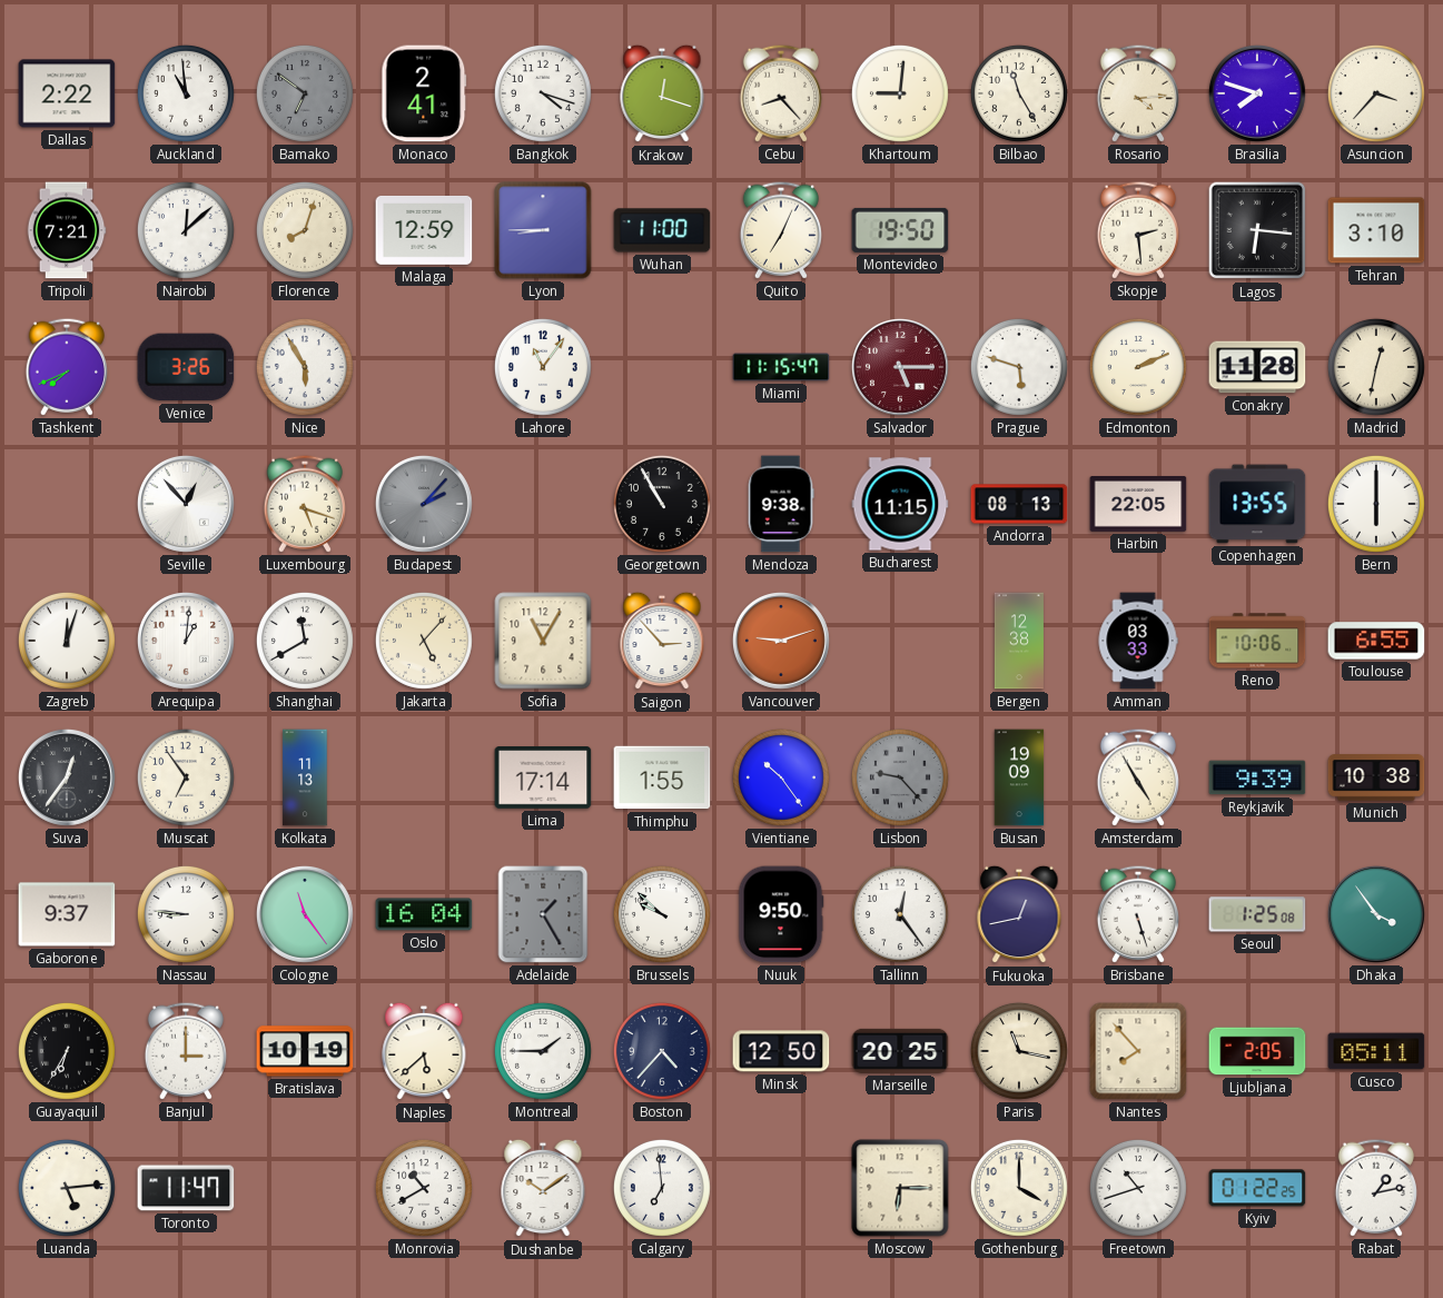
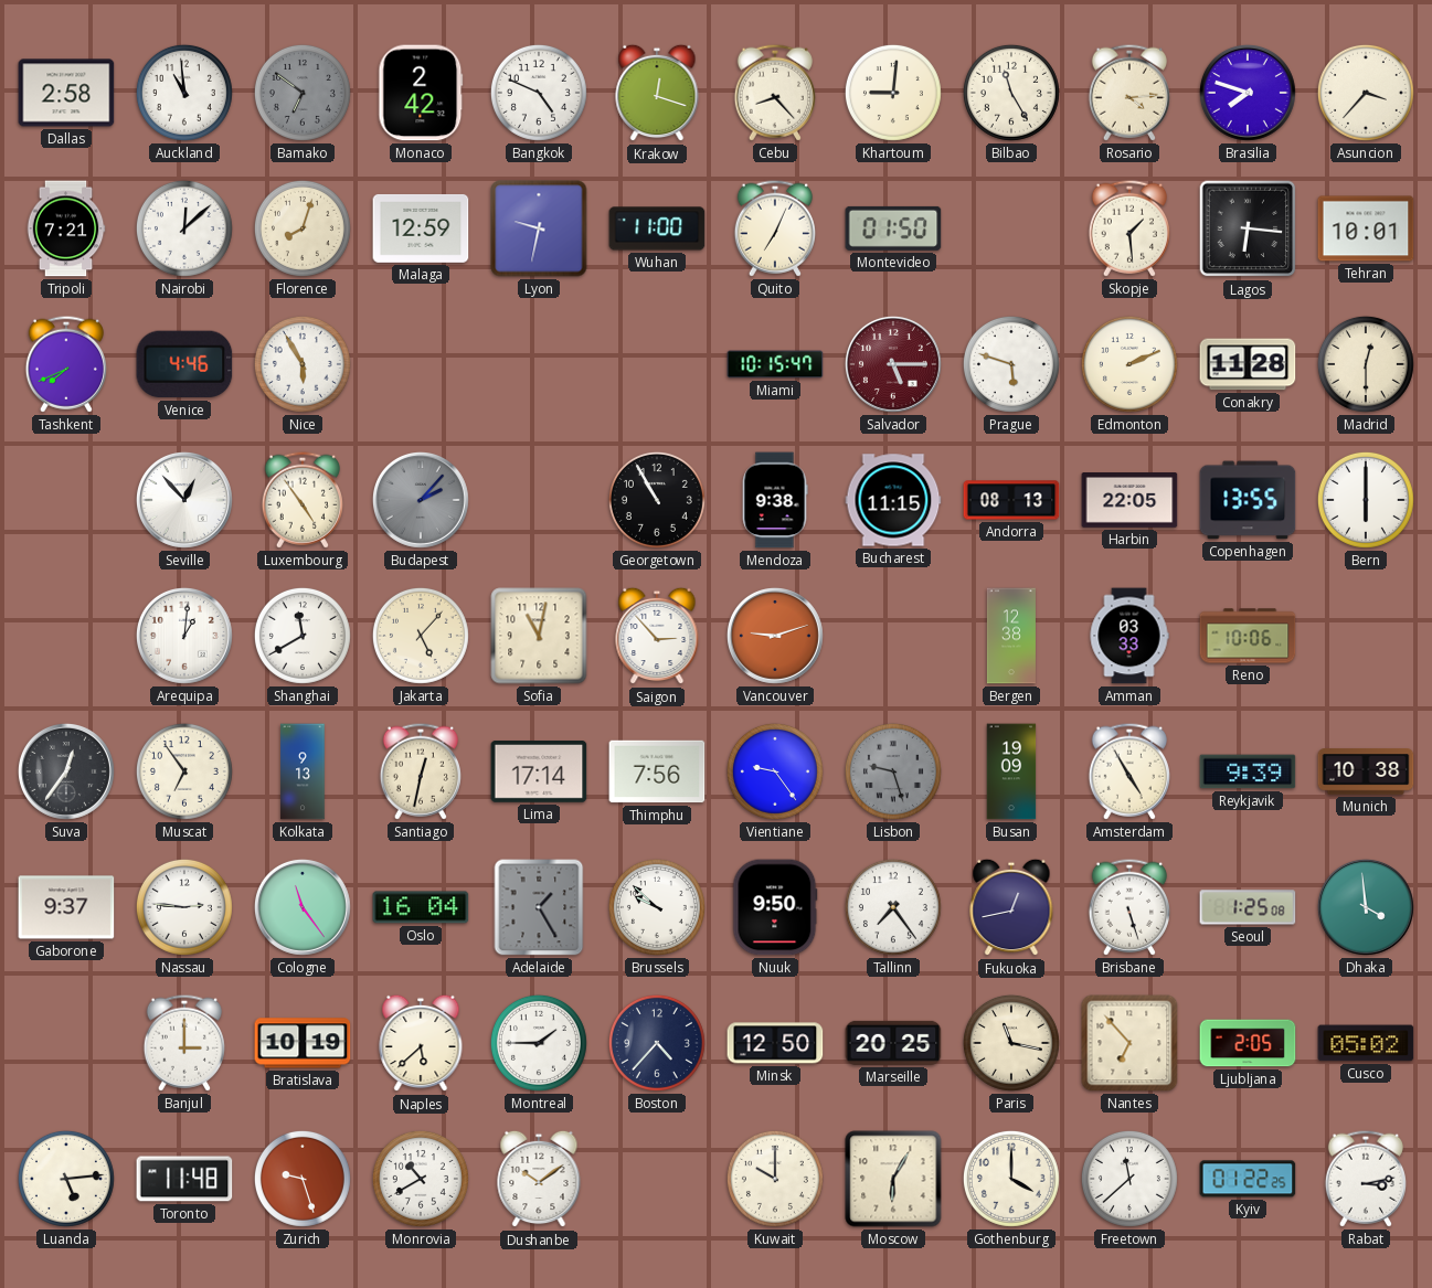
Dallas: 2:22 -> 2:58
Monaco: 2:41 -> 2:42
Bangkok: 4:18 -> 4:49
Lyon: 8:45 -> 9:32
Montevideo: 19:50 -> 01:50
Skopje: 2:29 -> 1:29
Tehran: 3:10 -> 10:01
Venice: 3:26 -> 4:46
Lahore: 11:06 -> none
Miami: 11:15 -> 10:15
Madrid: 12:32 -> 12:30
Luxembourg: 5:18 -> 4:54
Zagreb: 12:03 -> none
Sofia: 11:05 -> 11:02
Toulouse: 6:55 -> none
Kolkata: 11:13 -> 9:13
Santiago: none -> 12:32
Thimphu: 1:55 -> 7:56
Vientiane: 10:24 -> 9:24
Lisbon: 9:23 -> 9:27
Nassau: 8:46 -> 2:46
Tallinn: 12:24 -> 7:24
Dhaka: 3:54 -> 3:59
Guayaquil: 6:35 -> none
Nantes: 7:53 -> 6:53
Cusco: 05:11 -> 05:02
Toronto: 11:47 -> 11:48
Zurich: none -> 9:27
Calgary: 6:59 -> none
Kuwait: none -> 10:00
Moscow: 6:15 -> 6:05
Freetown: 10:42 -> 11:38
Rabat: 1:13 -> 3:13
